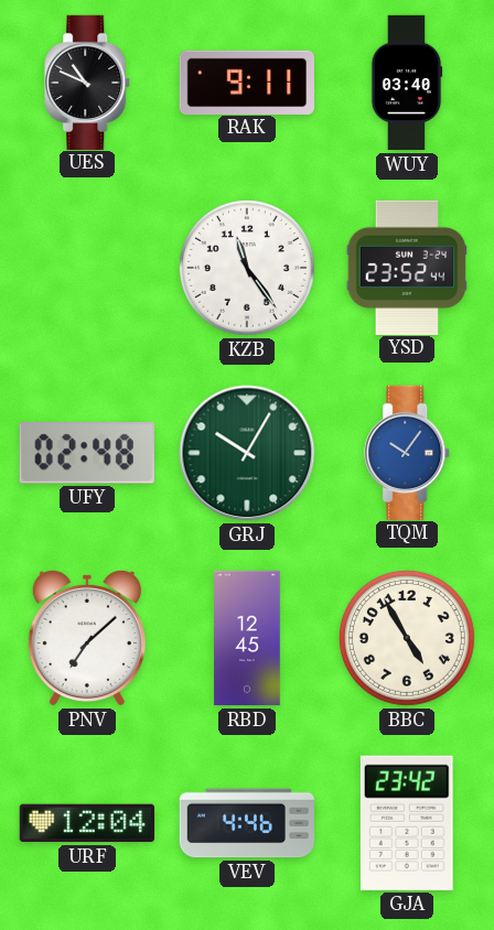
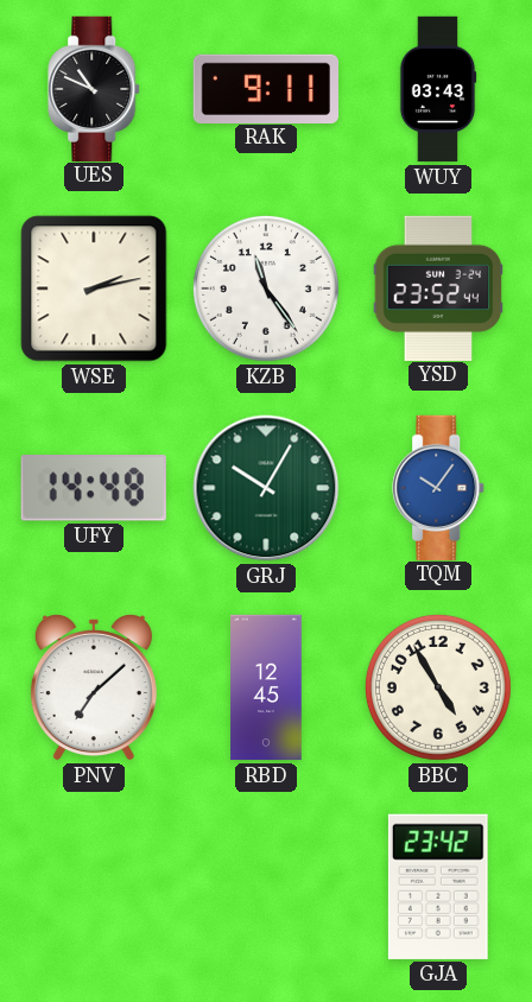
WUY: 03:40 -> 03:43
WSE: none -> 2:13
UFY: 02:48 -> 14:48
URF: 12:04 -> none
VEV: 4:46 -> none
